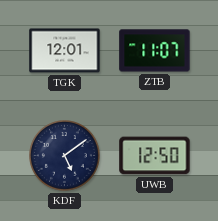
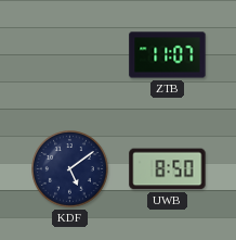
TGK: 12:01 -> none
UWB: 12:50 -> 8:50
